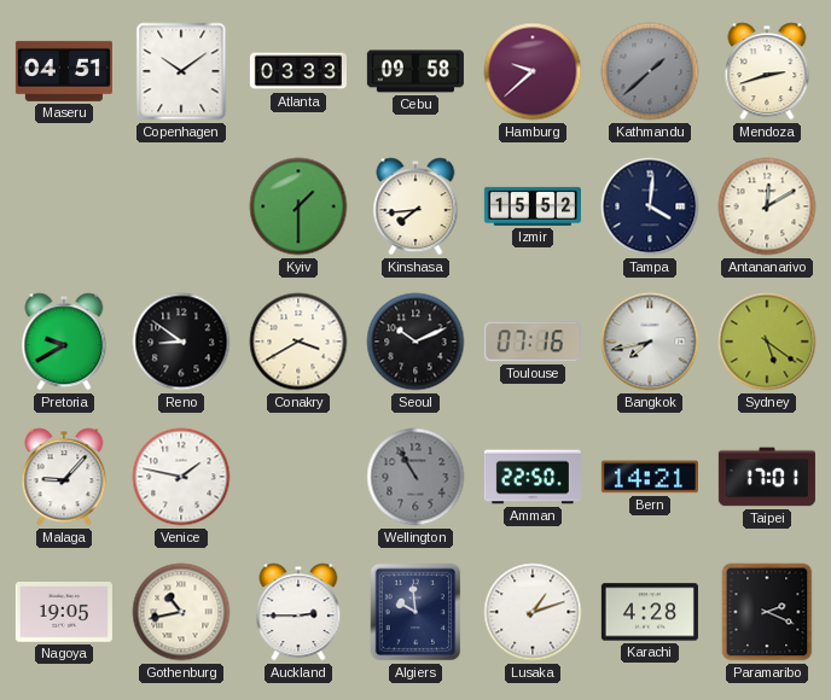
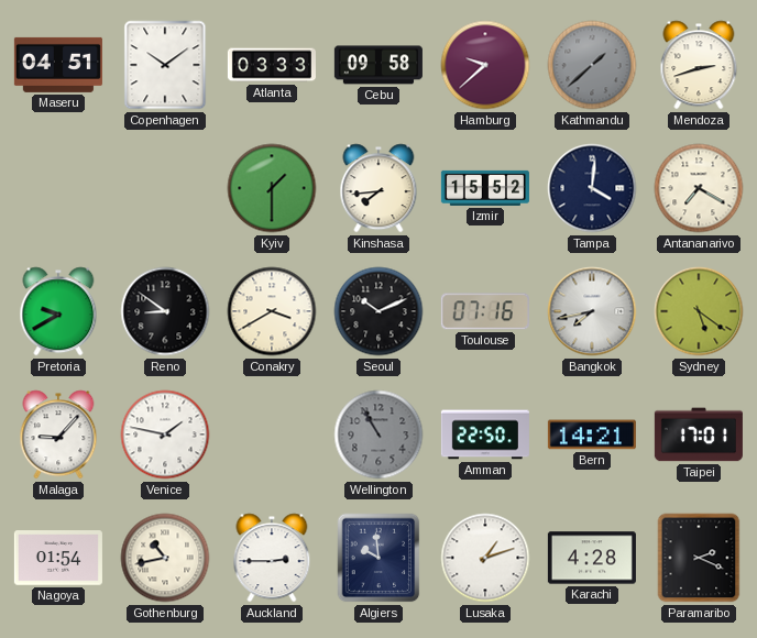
Antananarivo: 12:10 -> 7:20
Nagoya: 19:05 -> 01:54
